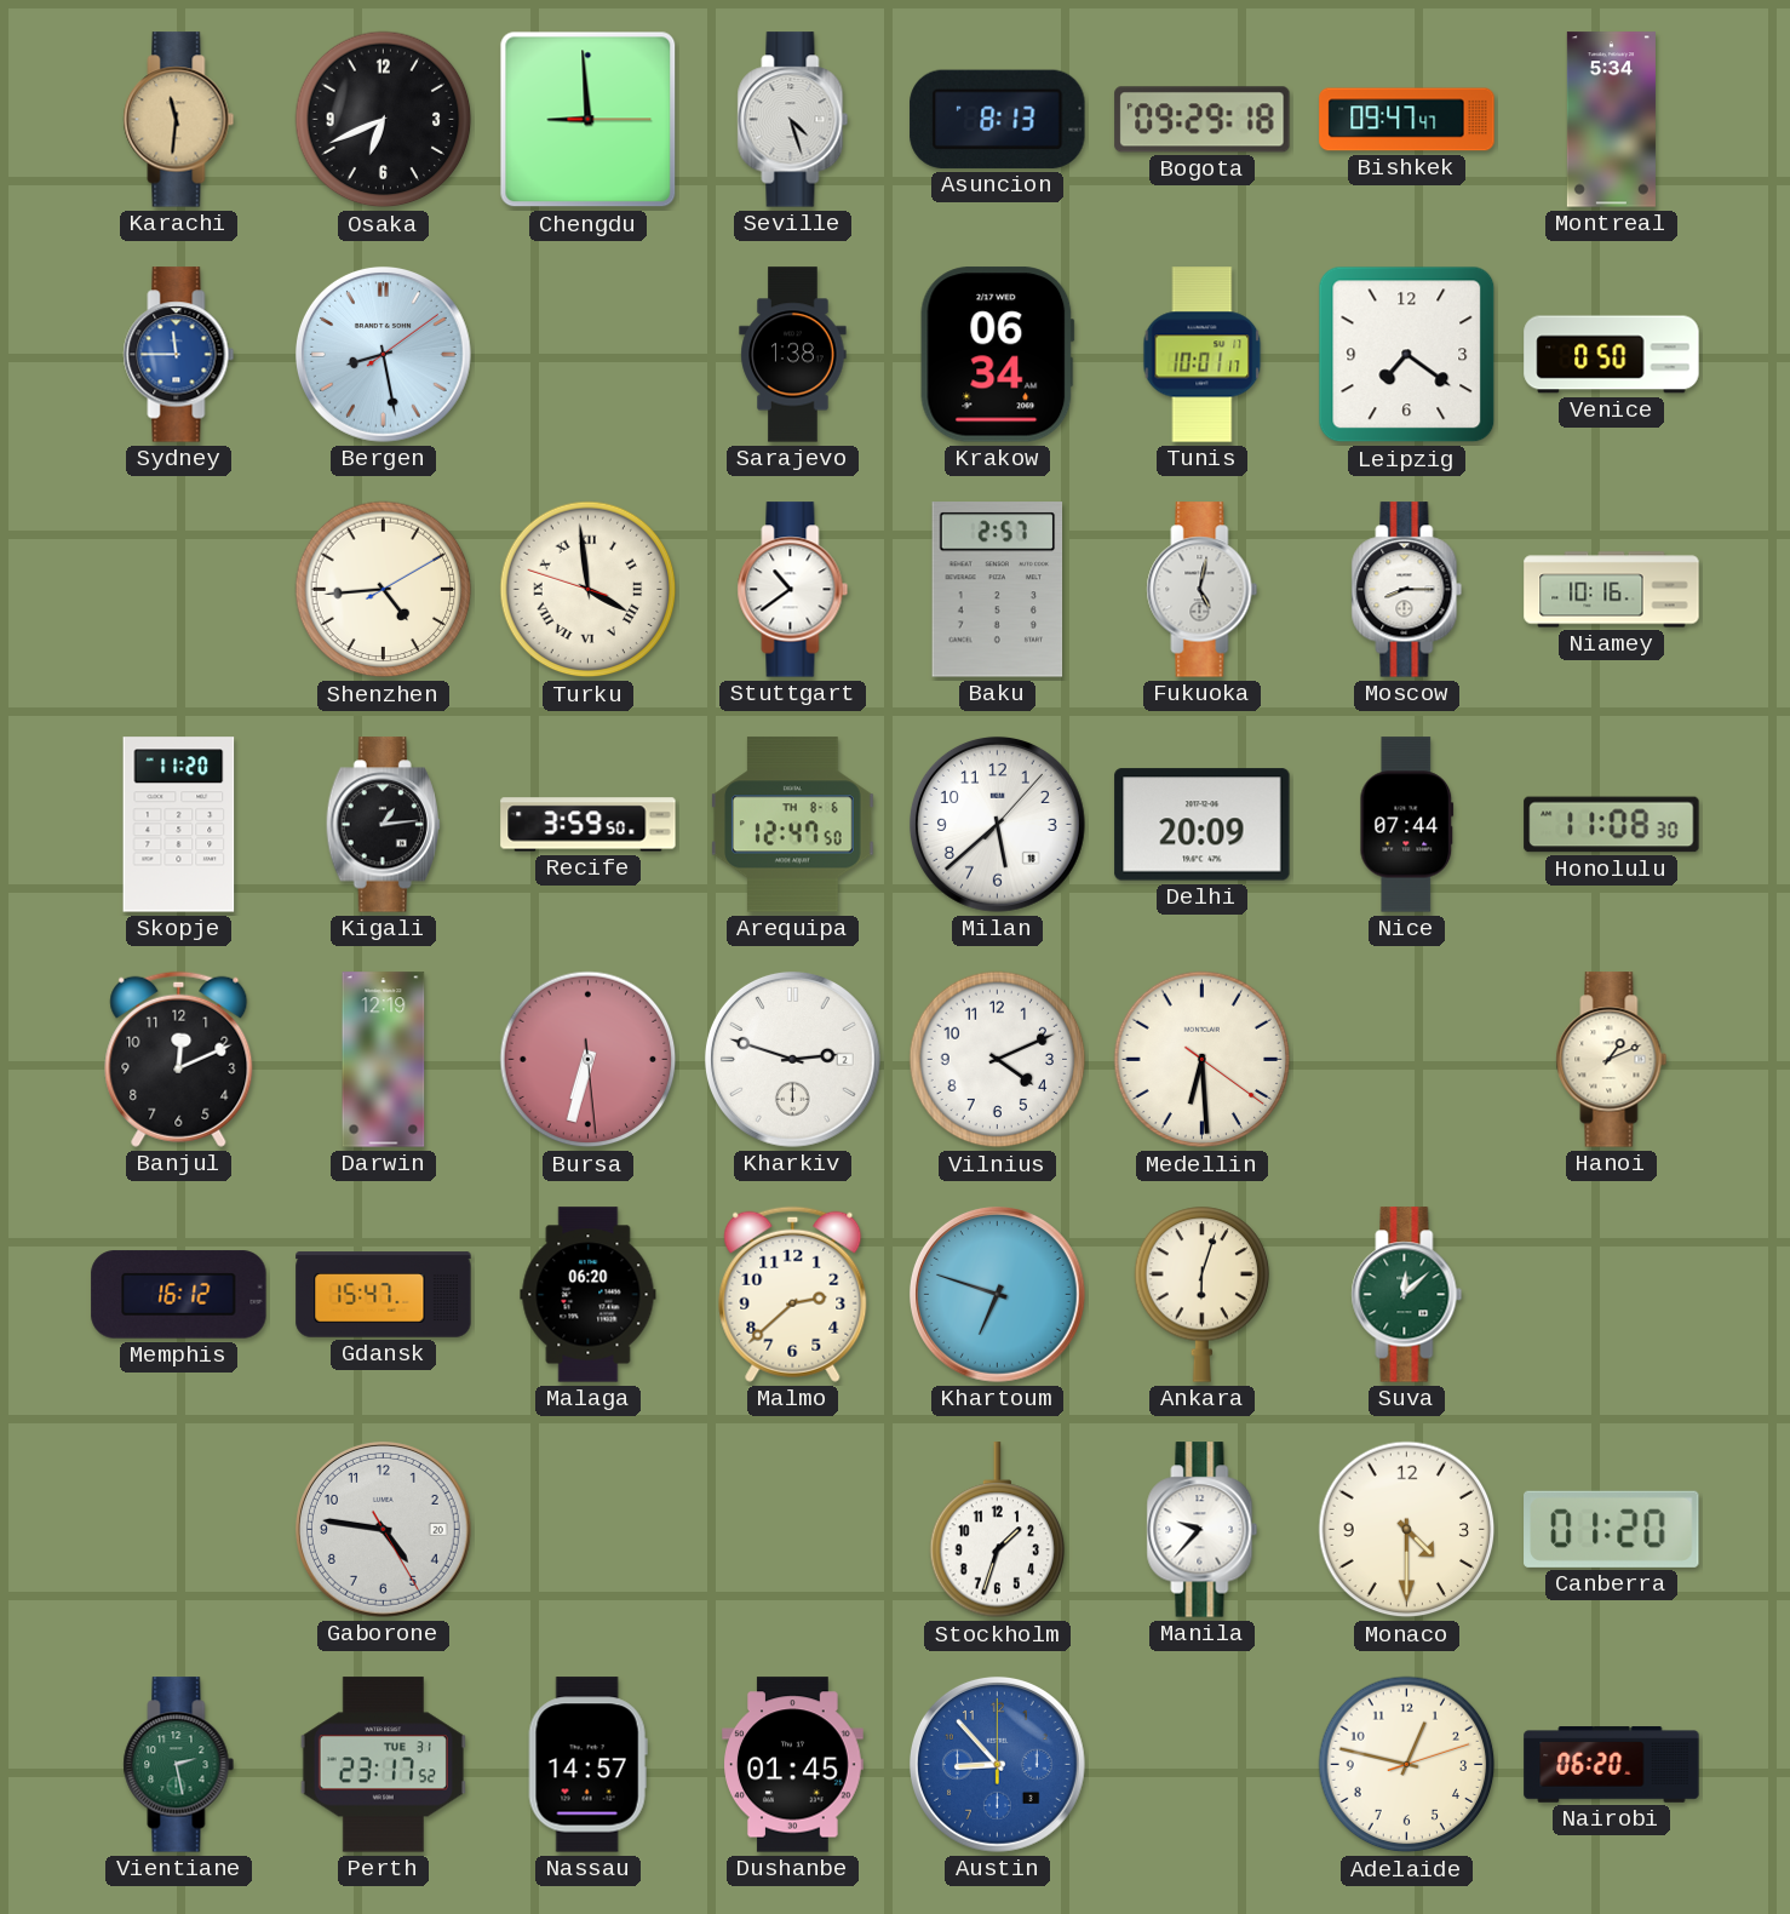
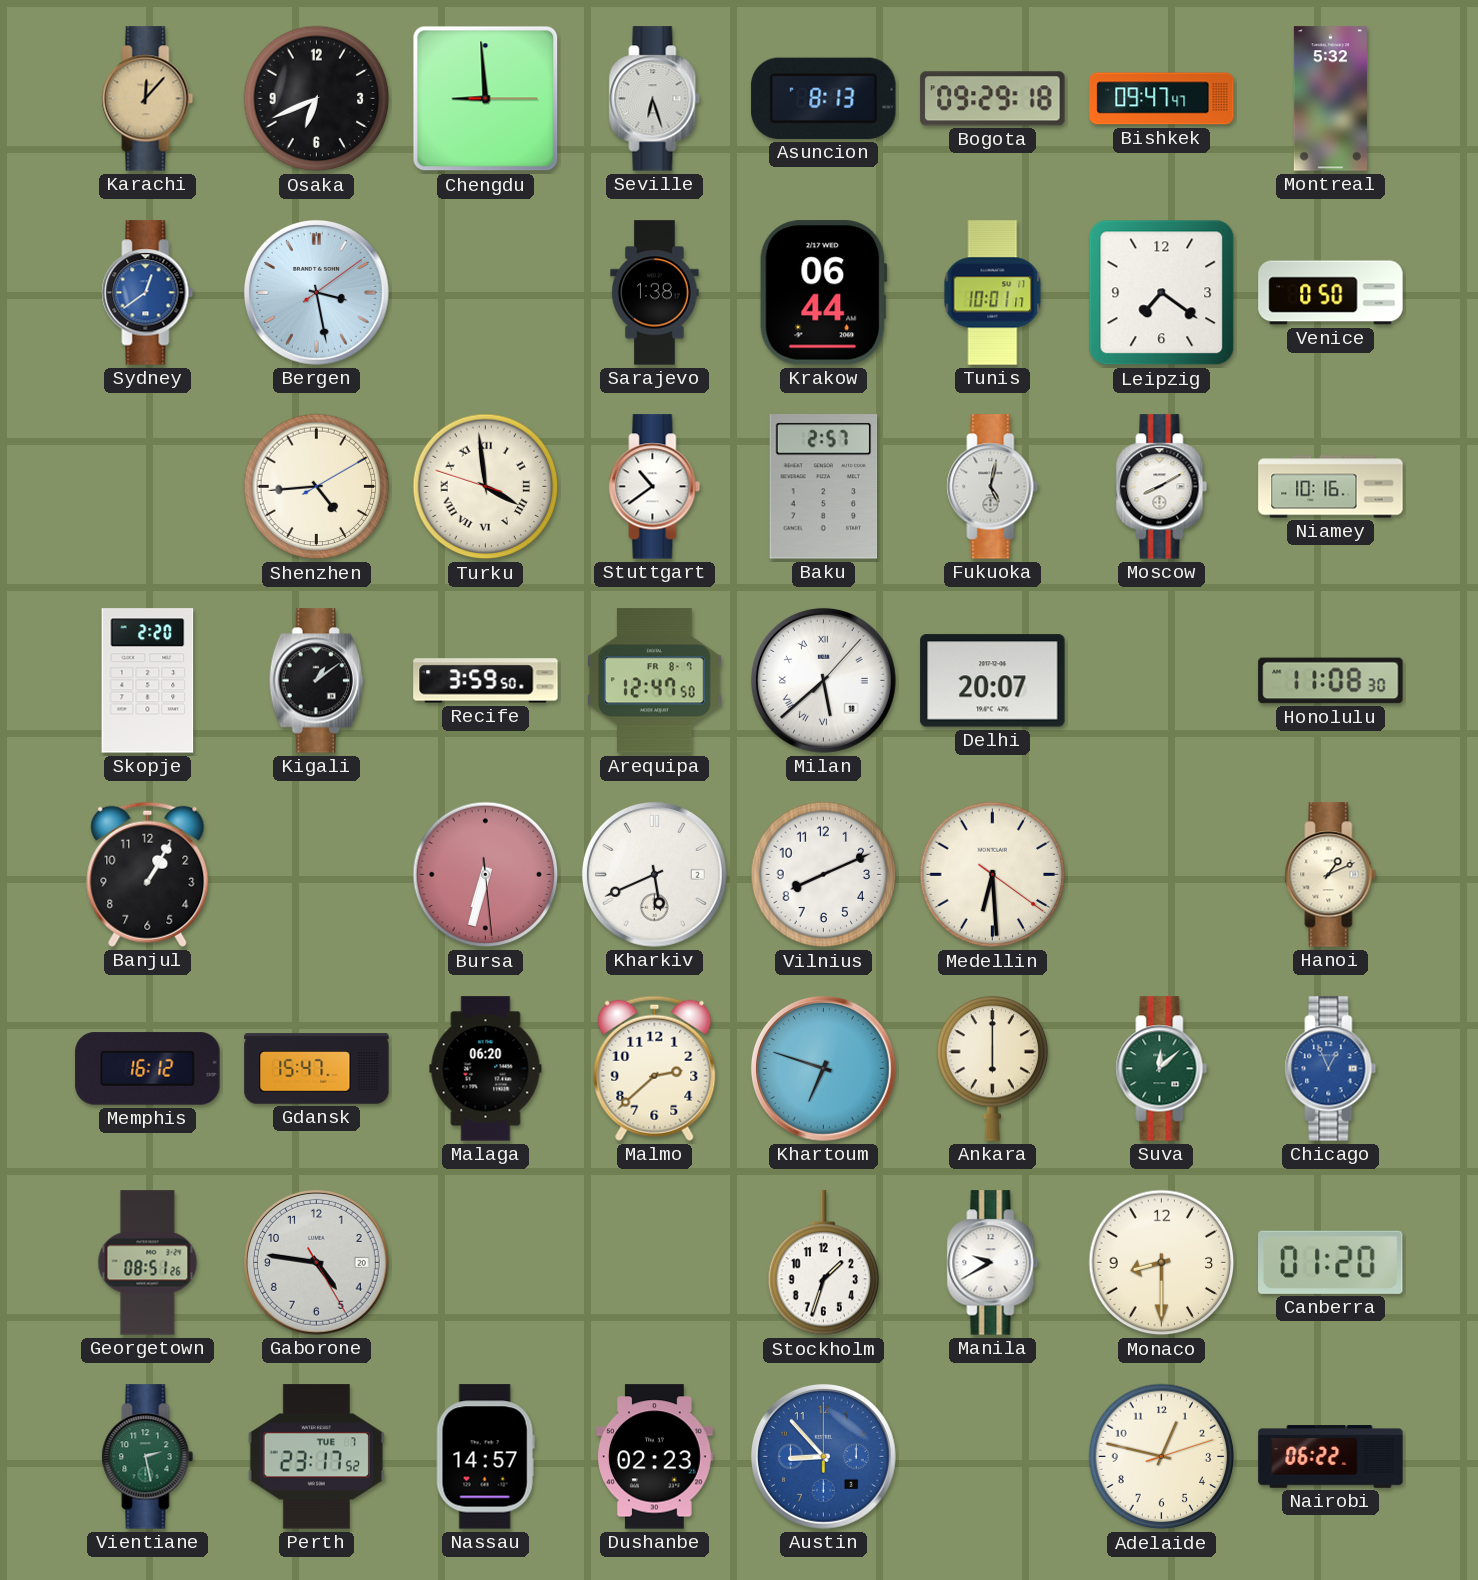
Karachi: 11:31 -> 12:07
Seville: 4:27 -> 6:27
Montreal: 5:34 -> 5:32
Sydney: 11:45 -> 12:39
Bergen: 8:28 -> 3:28
Krakow: 06:34 -> 06:44
Moscow: 8:15 -> 8:10
Skopje: 11:20 -> 2:20
Kigali: 1:14 -> 1:09
Arequipa date: TH 8-6 -> FR 8-7
Milan numerals: Arabic -> Roman
Delhi: 20:09 -> 20:07
Nice: 07:44 -> none
Banjul: 12:11 -> 1:05
Darwin: 12:19 -> none
Kharkiv: 2:48 -> 5:41
Vilnius: 4:11 -> 8:11
Ankara: 6:03 -> 6:00
Chicago: none -> 12:56
Georgetown: none -> 08:51
Manila: 9:37 -> 9:40
Monaco: 4:30 -> 8:30
Perth date: TUE 31 -> TUE 7
Dushanbe: 01:45 -> 02:23
Nairobi: 06:20 -> 06:22
